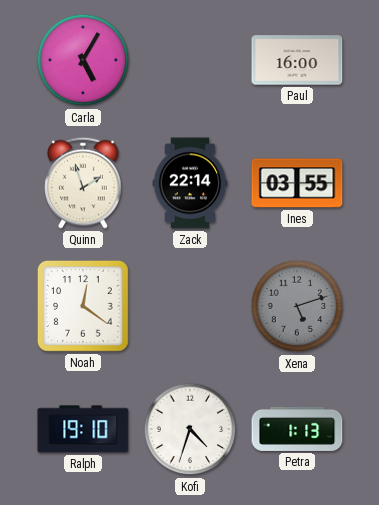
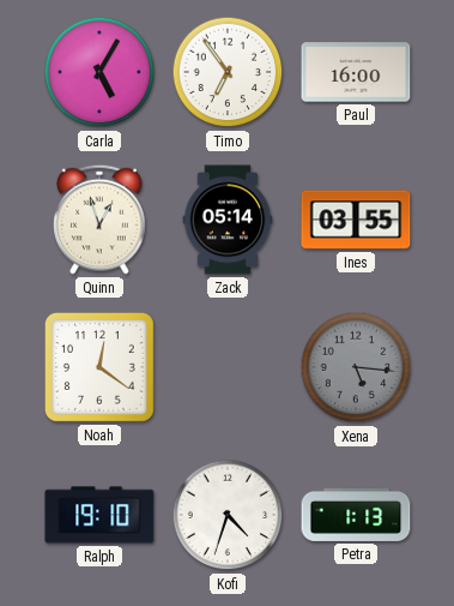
Timo: none -> 6:54
Quinn: 1:57 -> 12:57
Zack: 22:14 -> 05:14
Xena: 5:12 -> 5:16
